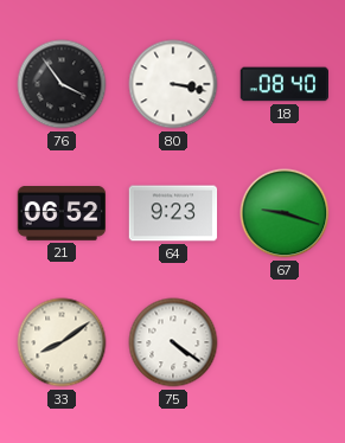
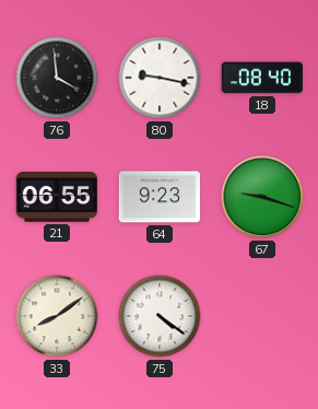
76: 3:54 -> 3:59
80: 3:17 -> 9:17
21: 06:52 -> 06:55
